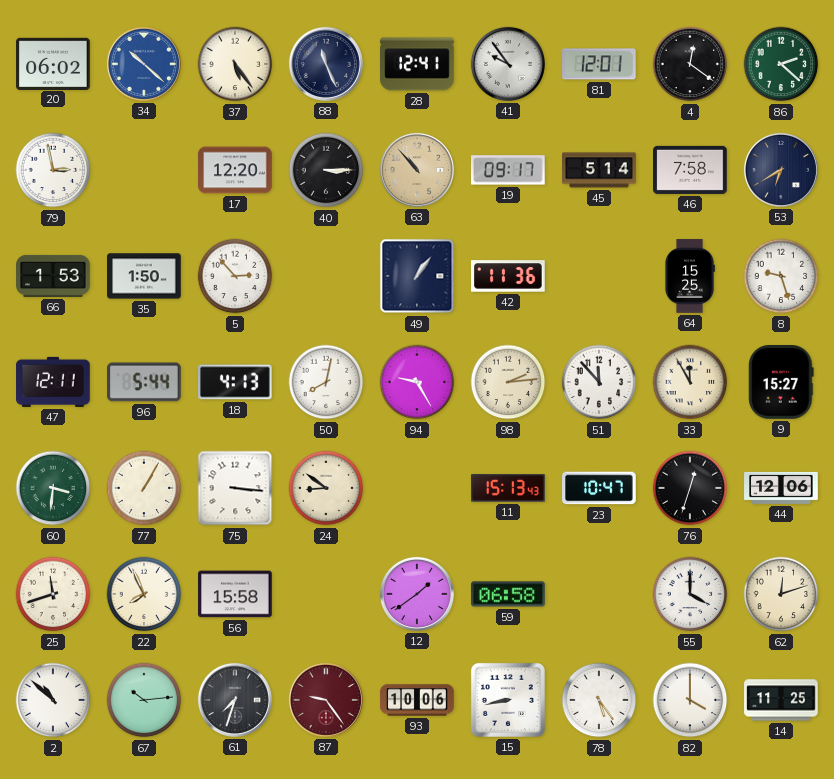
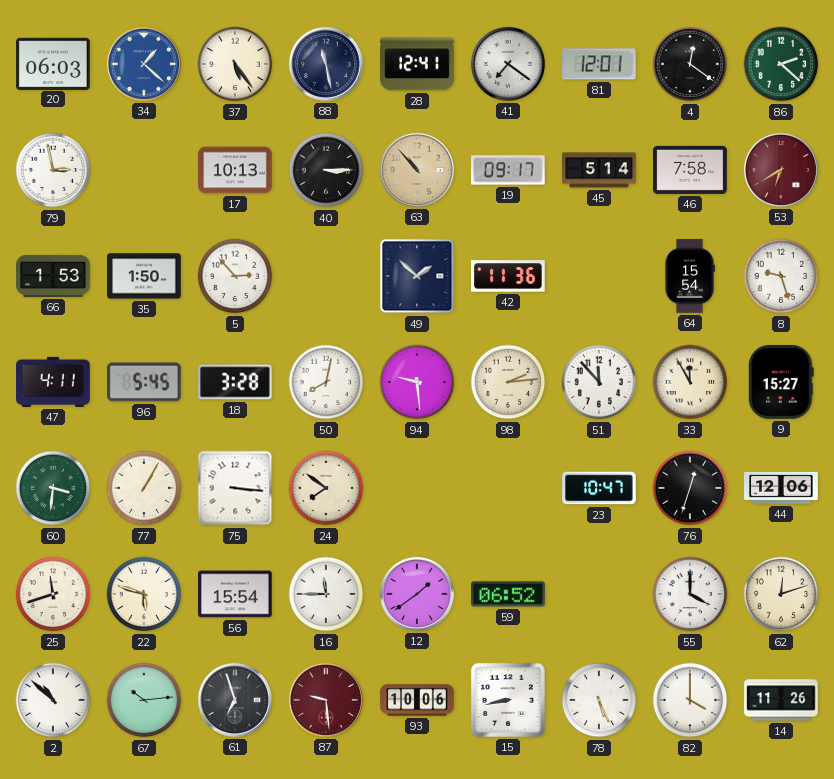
20: 06:02 -> 06:03
34: 10:22 -> 1:22
88: 11:26 -> 11:28
41: 9:54 -> 7:21
17: 12:20 -> 10:13
53 dial: navy -> burgundy
49: 1:06 -> 1:52
64: 15:25 -> 15:54
47: 12:11 -> 4:11
96: 5:44 -> 5:45
18: 4:13 -> 3:28
94: 9:25 -> 9:29
24: 8:51 -> 7:51
11: 15:13 -> none
22: 7:56 -> 5:48
56: 15:58 -> 15:54
16: none -> 11:45
59: 06:58 -> 06:52
61: 7:33 -> 6:57
87: 9:24 -> 9:29
78: 5:24 -> 5:26
14: 11:25 -> 11:26
